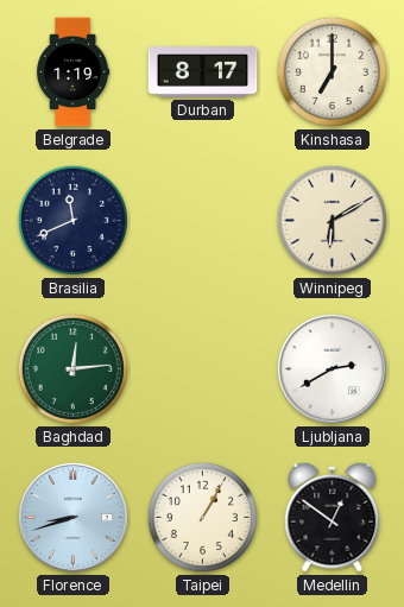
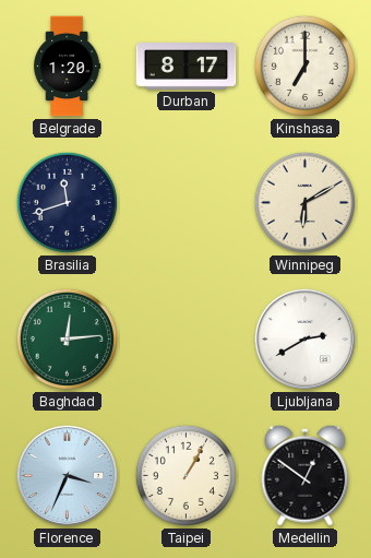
Belgrade: 1:19 -> 1:20
Brasilia: 11:41 -> 11:42
Florence: 8:42 -> 3:34
